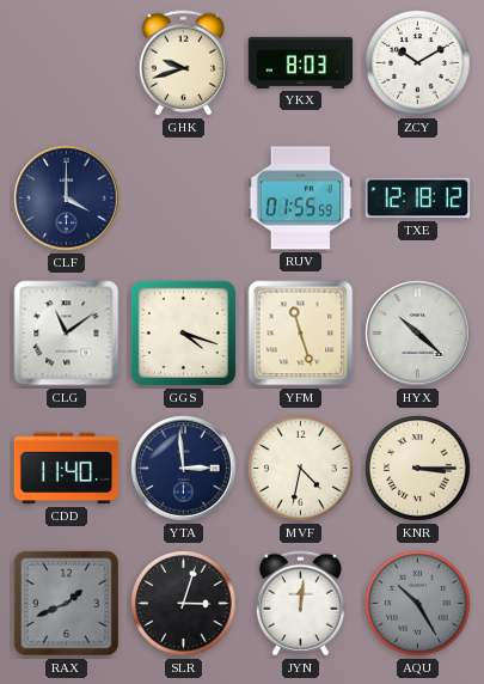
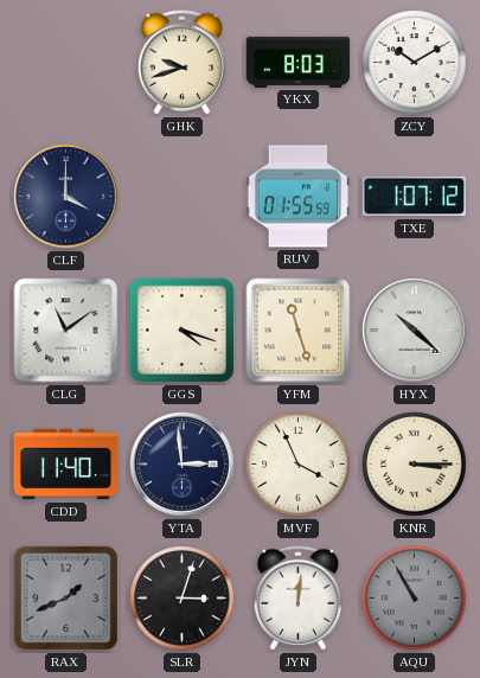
TXE: 12:18 -> 1:07
MVF: 4:32 -> 3:56
AQU: 10:25 -> 10:55
